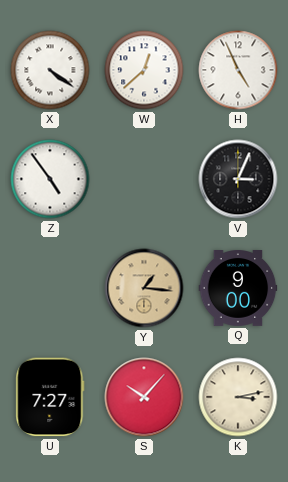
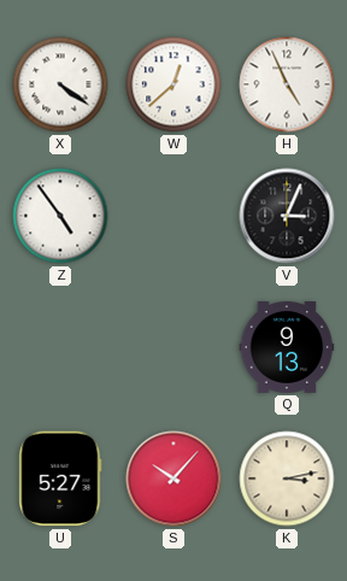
Y: 1:16 -> none
Q: 9:00 -> 9:13
U: 7:27 -> 5:27
